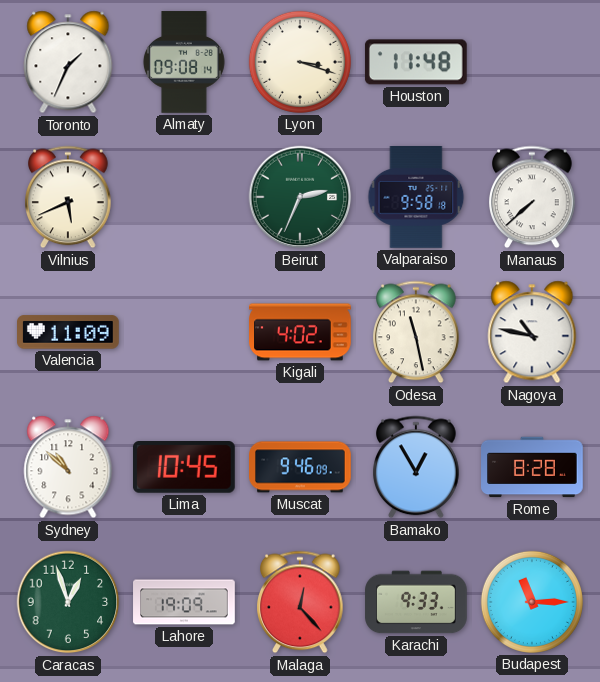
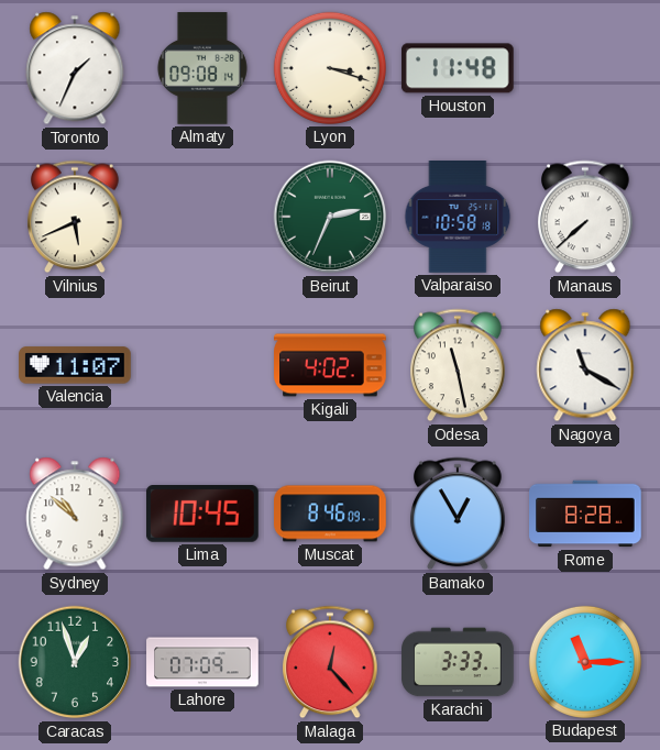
Valparaiso: 9:58 -> 10:58
Valencia: 11:09 -> 11:07
Nagoya: 10:47 -> 11:20
Muscat: 9:46 -> 8:46
Lahore: 19:09 -> 07:09
Karachi: 9:33 -> 3:33
